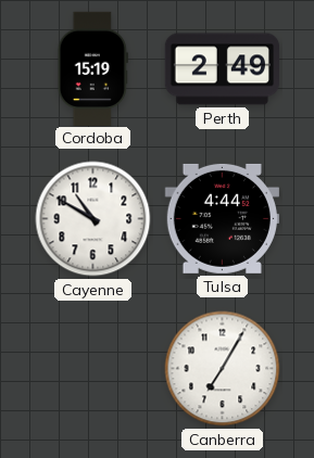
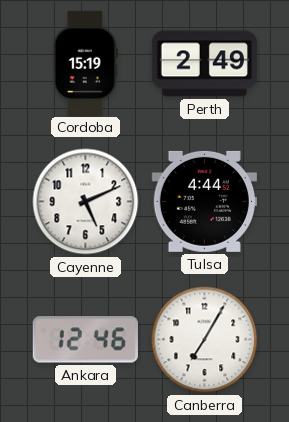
Cayenne: 10:50 -> 5:11
Ankara: none -> 12:46
